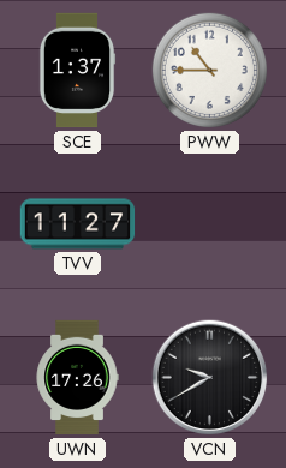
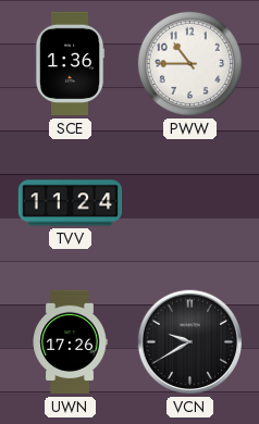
SCE: 1:37 -> 1:36
TVV: 11:27 -> 11:24
